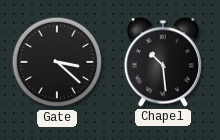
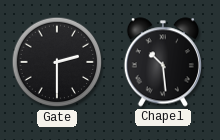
Gate: 3:22 -> 2:30
